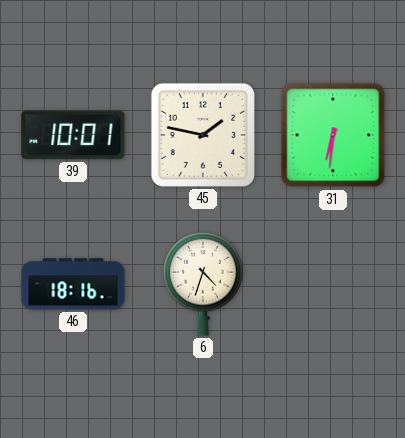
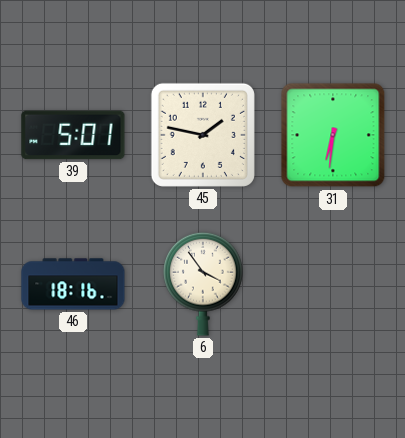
39: 10:01 -> 5:01
6: 4:33 -> 3:54
